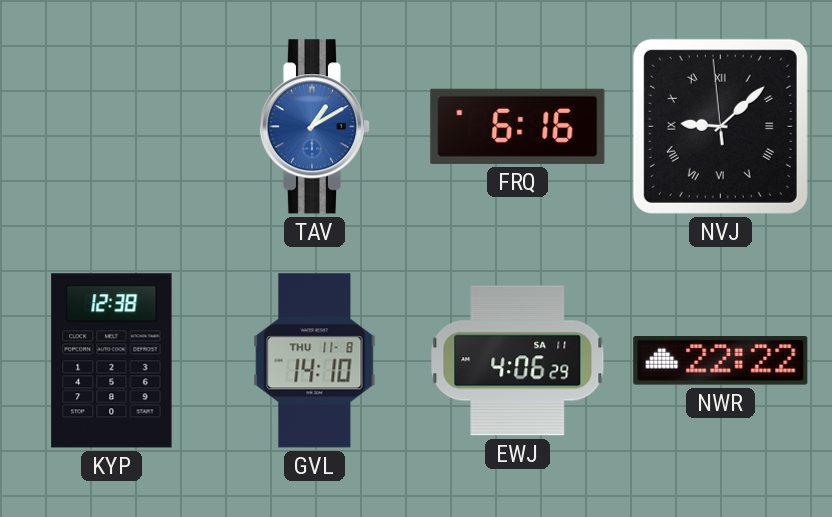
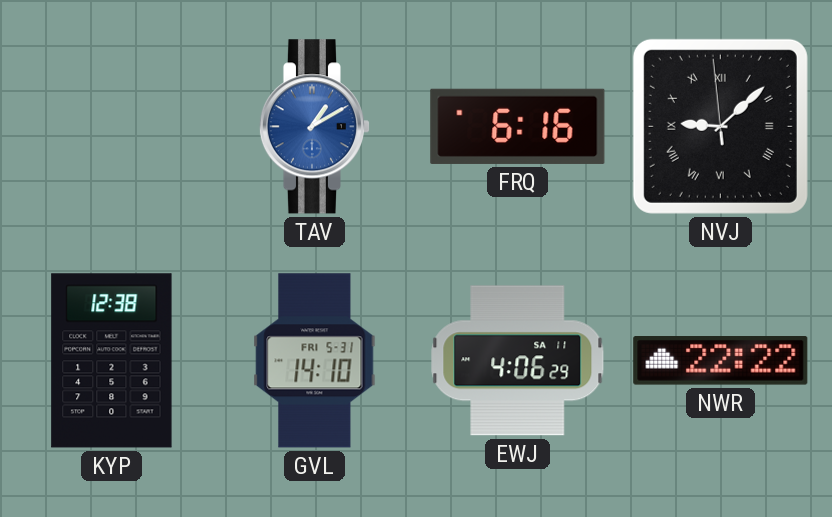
GVL date: THU 11-8 -> FRI 5-31
